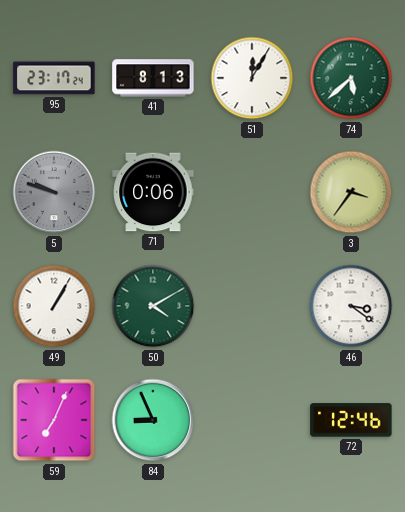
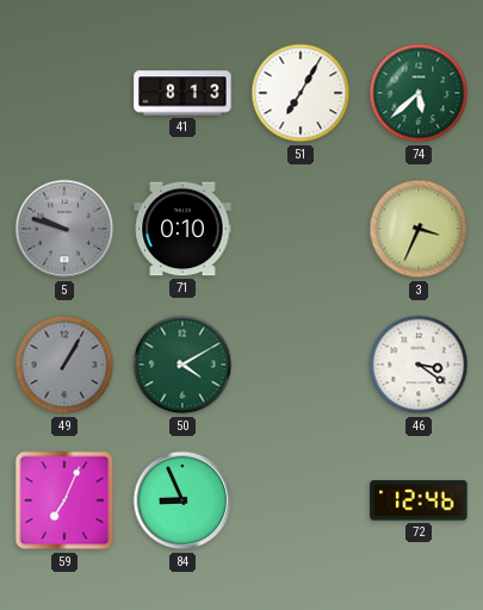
95: 23:17 -> none
51: 12:05 -> 7:05
71: 0:06 -> 0:10
3: 3:36 -> 3:34
49 dial: white -> grey
